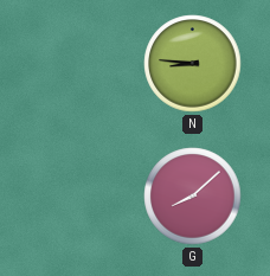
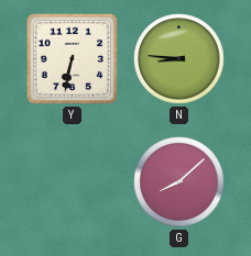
Y: none -> 6:32
